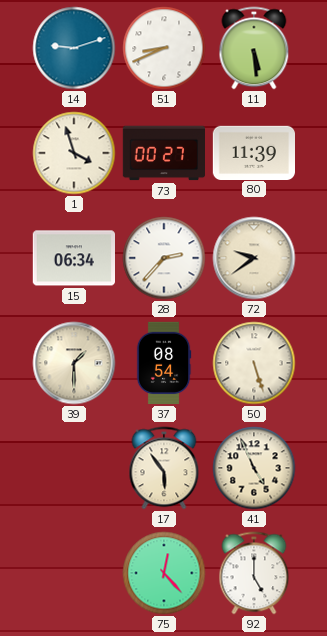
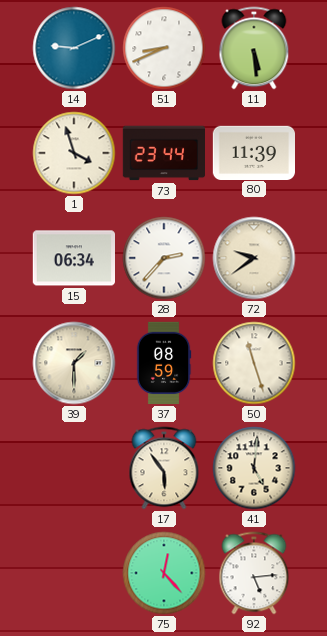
14: 9:12 -> 9:11
73: 00:27 -> 23:44
37: 08:54 -> 08:59
50: 5:27 -> 11:27
41: 4:56 -> 5:01
92: 5:00 -> 5:14
